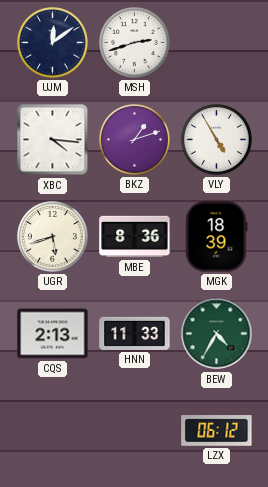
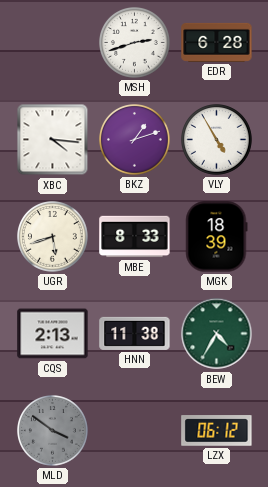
UJM: 12:09 -> none
EDR: none -> 6:28
MBE: 8:36 -> 8:33
HNN: 11:33 -> 11:38
MLD: none -> 3:51
